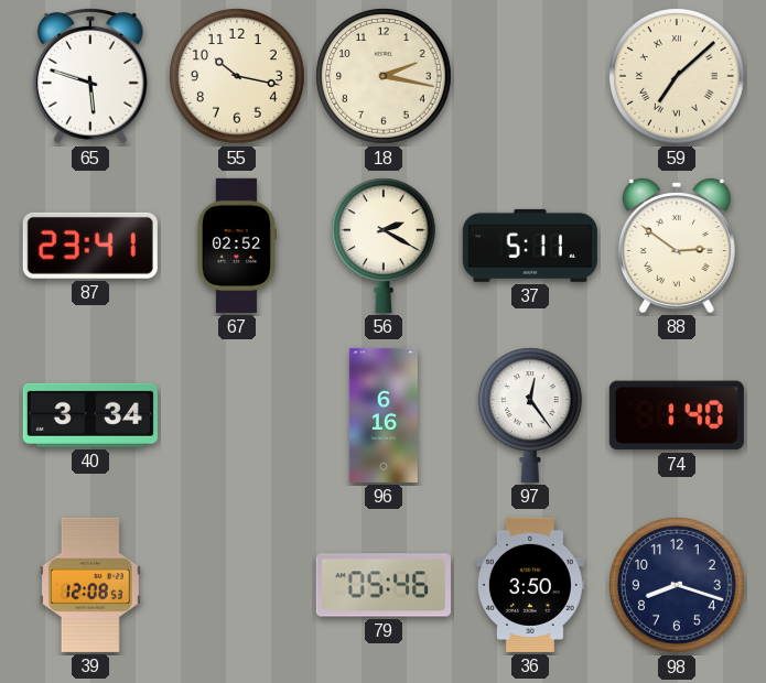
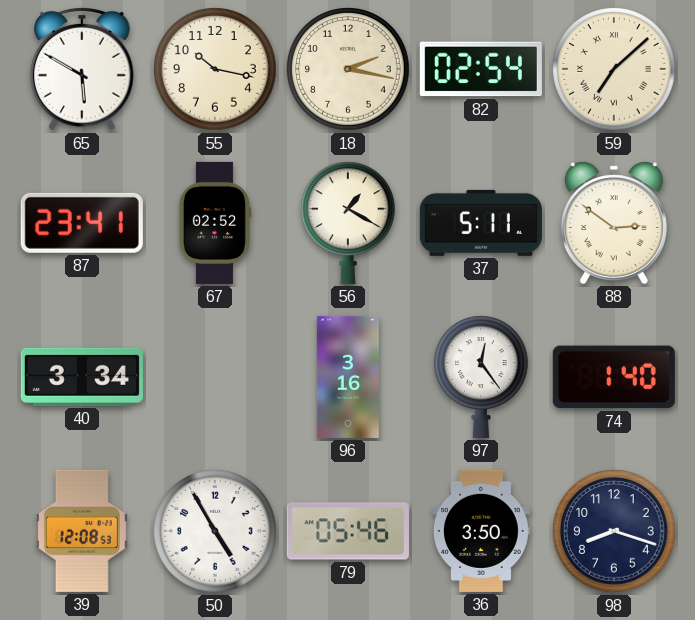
65: 5:48 -> 5:50
82: none -> 02:54
56: 2:20 -> 1:20
96: 6:16 -> 3:16
50: none -> 4:55
